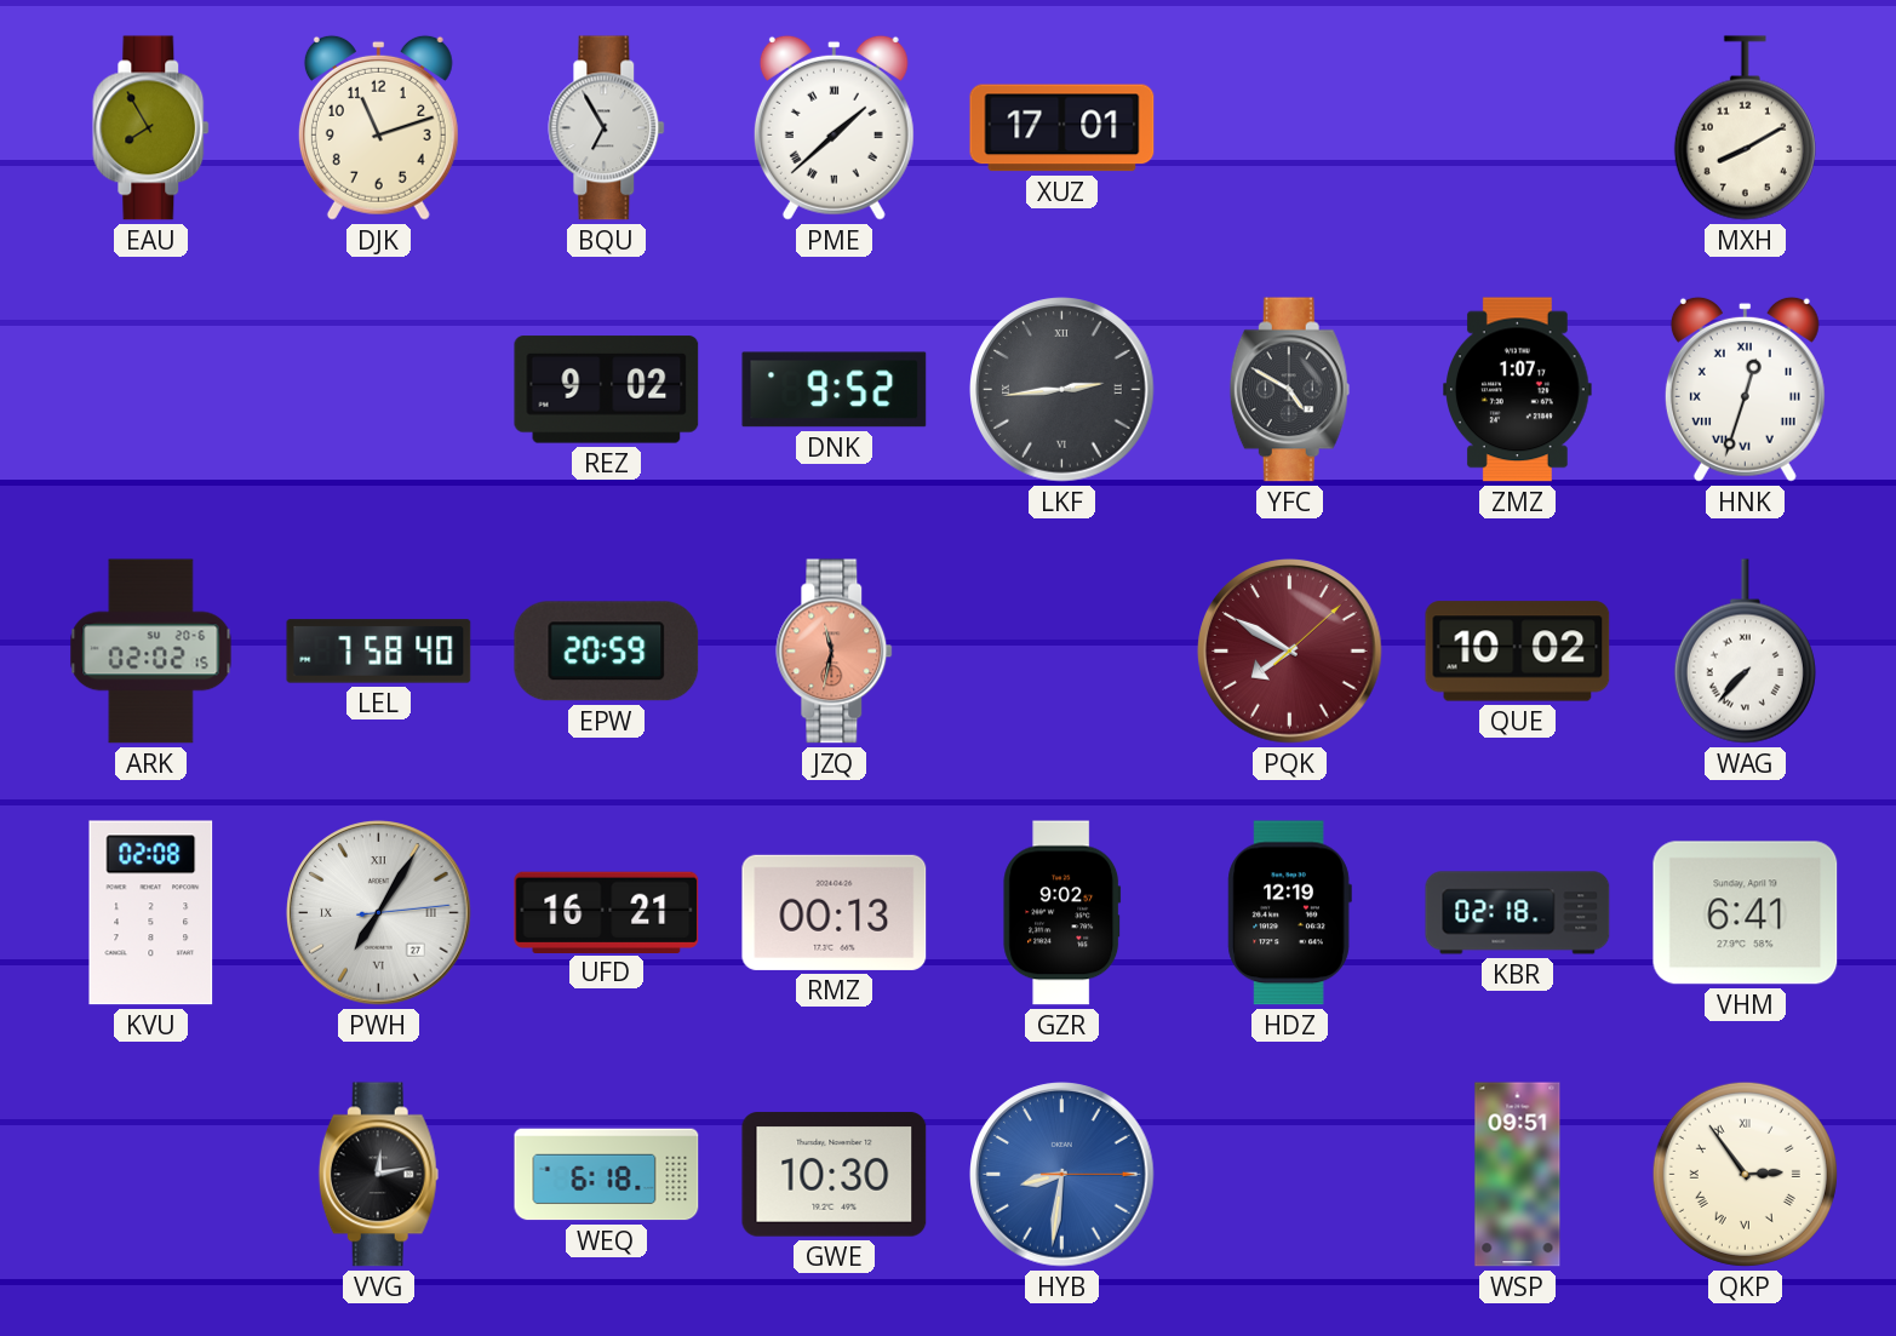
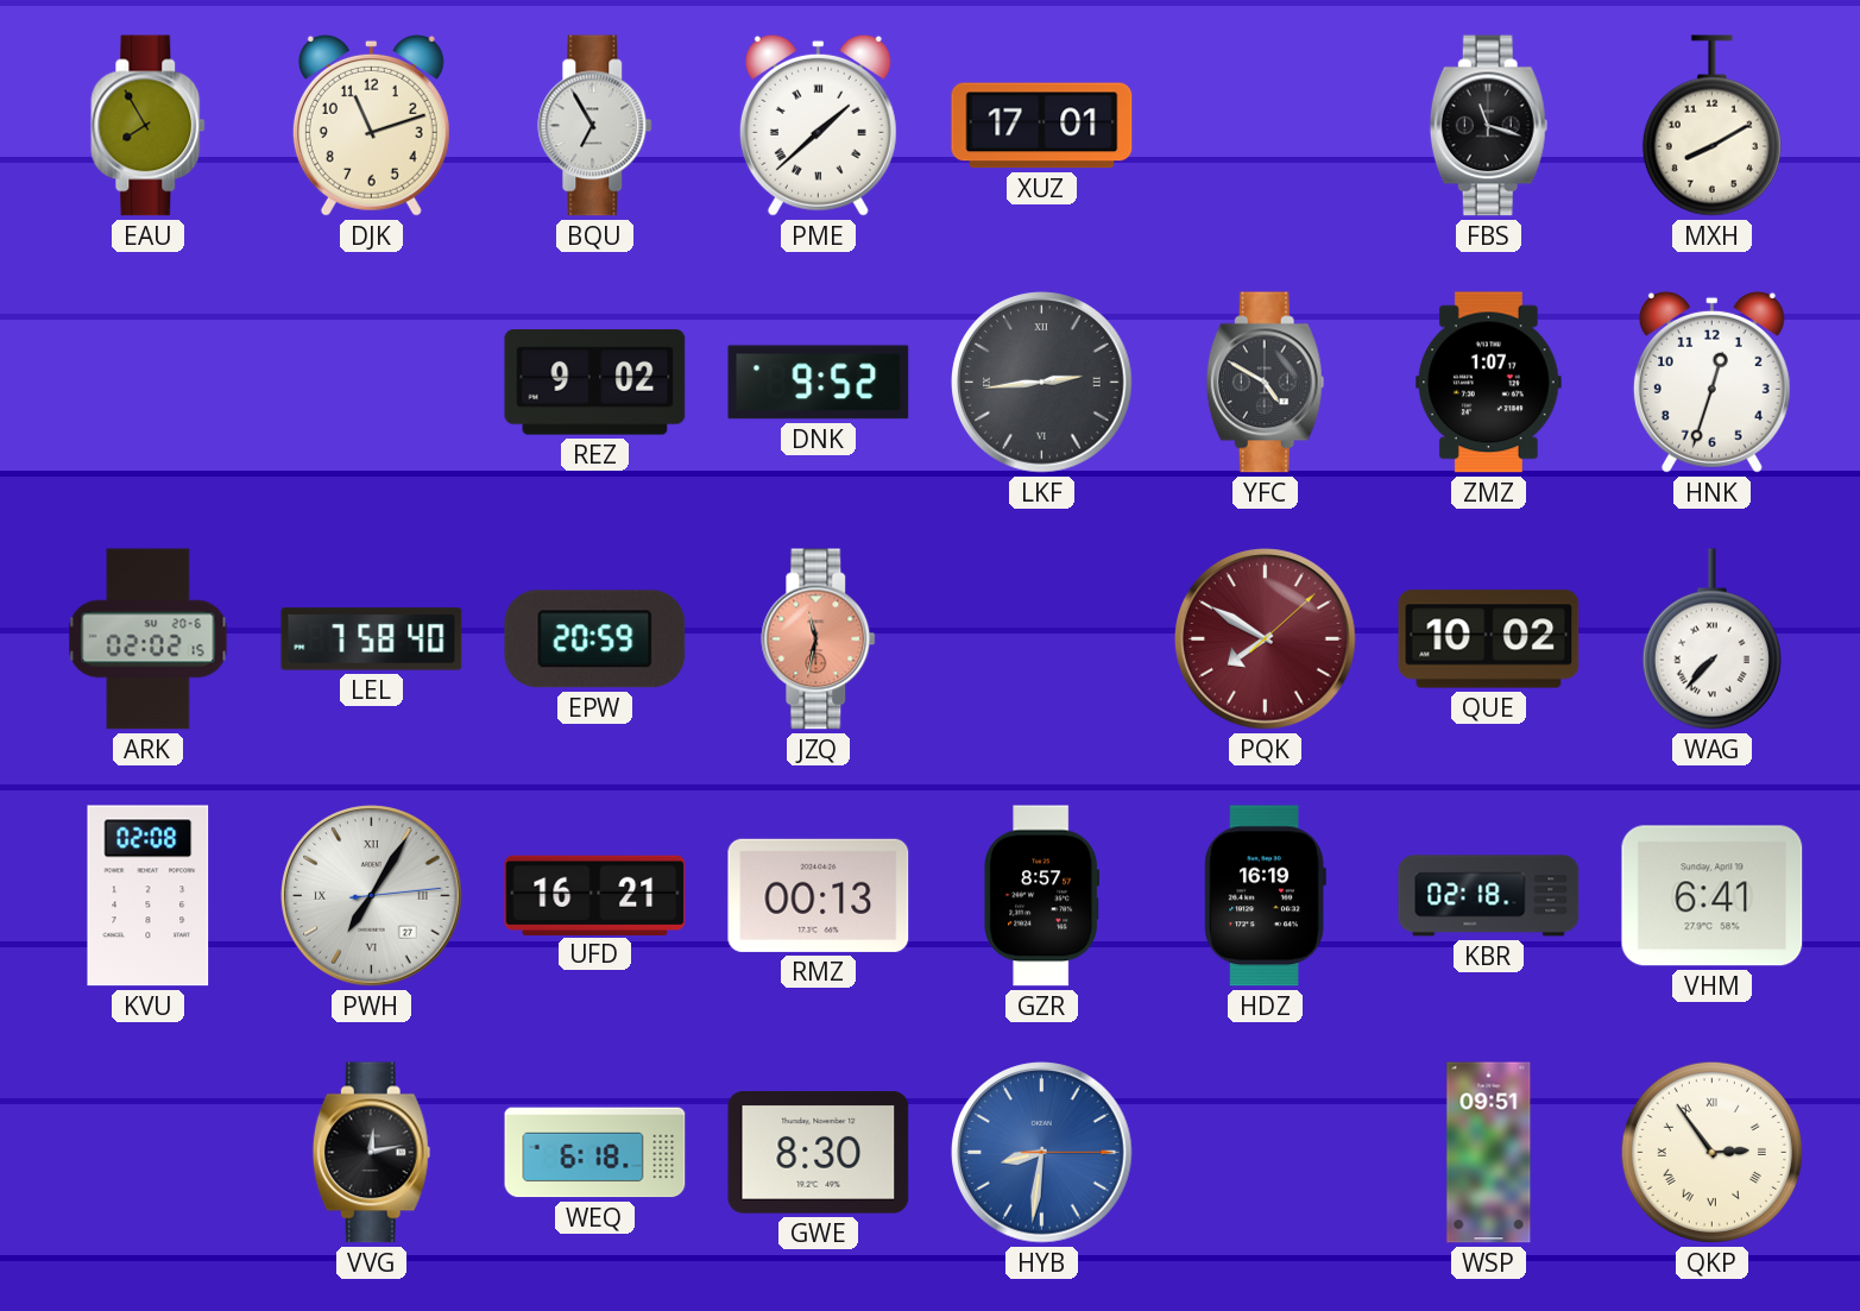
FBS: none -> 11:18
HNK numerals: Roman -> Arabic
GZR: 9:02 -> 8:57
HDZ: 12:19 -> 16:19
GWE: 10:30 -> 8:30
